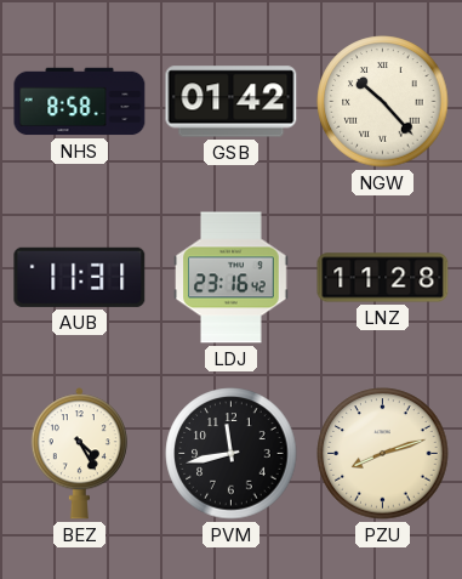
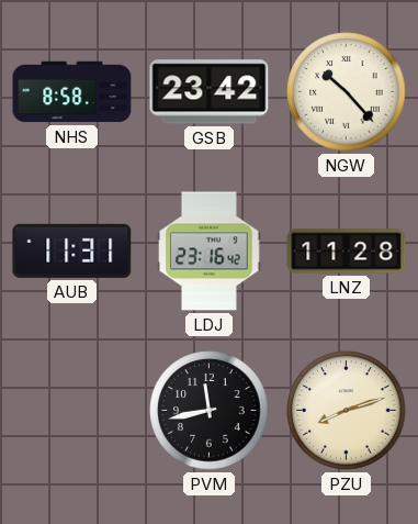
GSB: 01:42 -> 23:42
BEZ: 4:25 -> none
